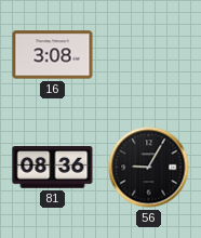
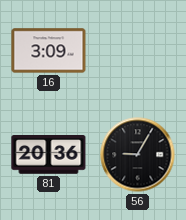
16: 3:08 -> 3:09
81: 08:36 -> 20:36
